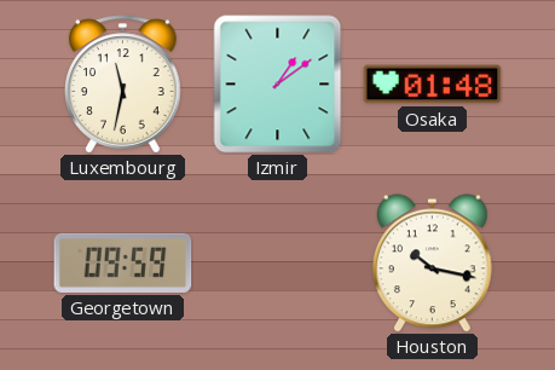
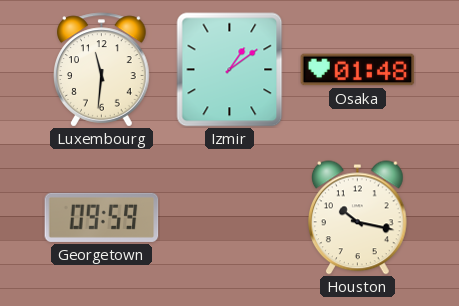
Luxembourg: 11:32 -> 11:31
